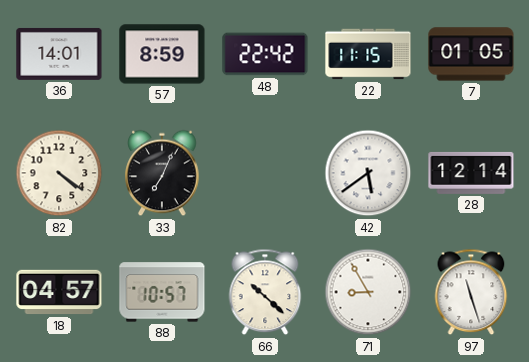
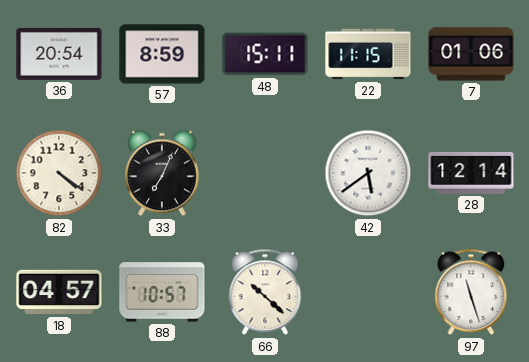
36: 14:01 -> 20:54
48: 22:42 -> 15:11
7: 01:05 -> 01:06
71: 8:55 -> none
